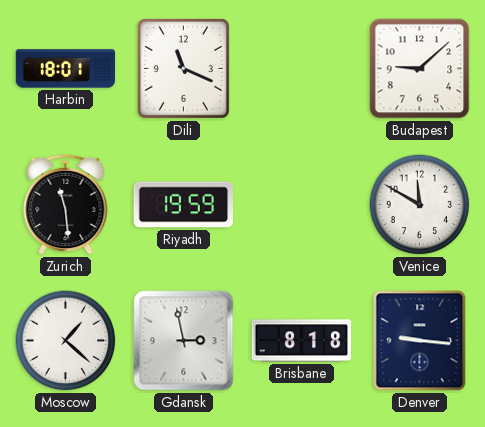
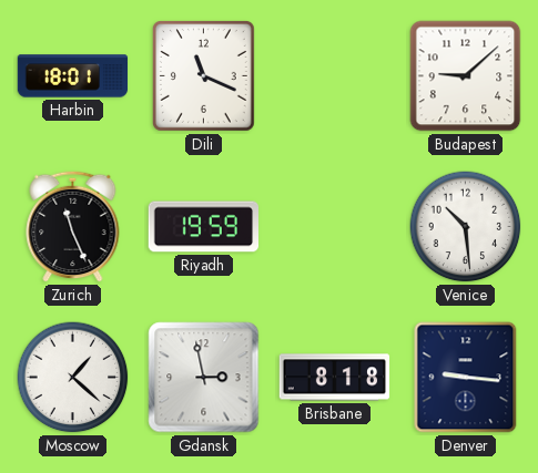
Zurich: 11:29 -> 11:26
Venice: 11:50 -> 10:29
